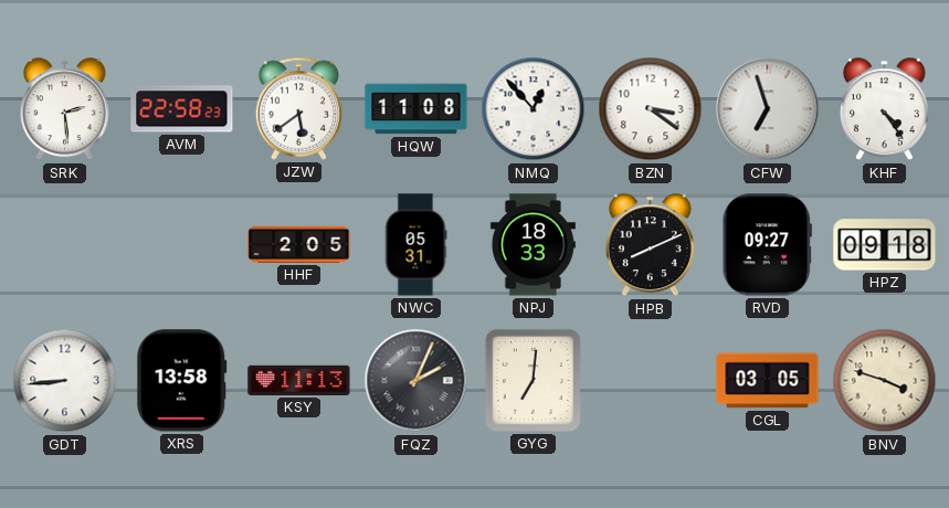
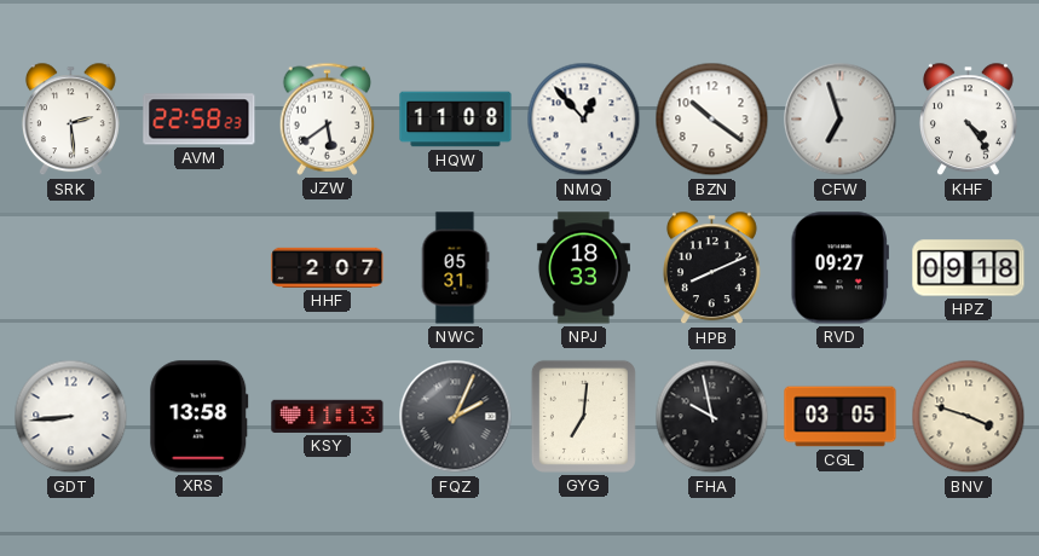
BZN: 3:21 -> 10:21
HHF: 2:05 -> 2:07
FHA: none -> 9:58
